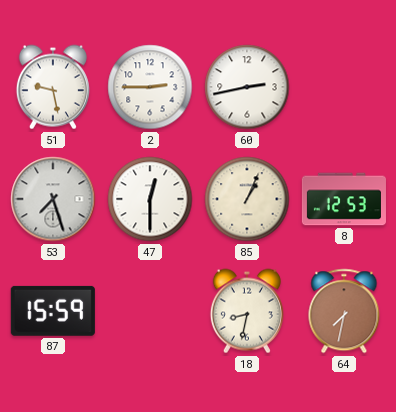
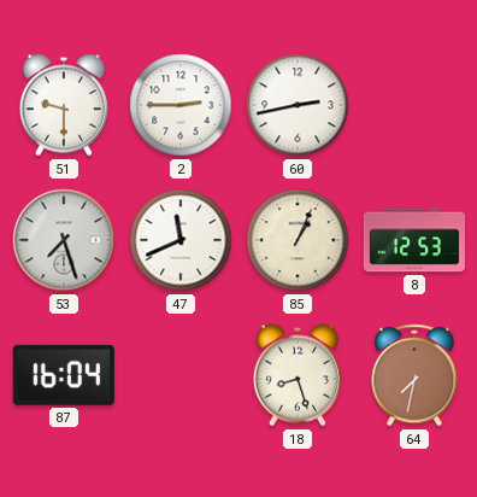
51: 9:28 -> 9:30
47: 12:30 -> 11:41
87: 15:59 -> 16:04
18: 8:32 -> 8:27
